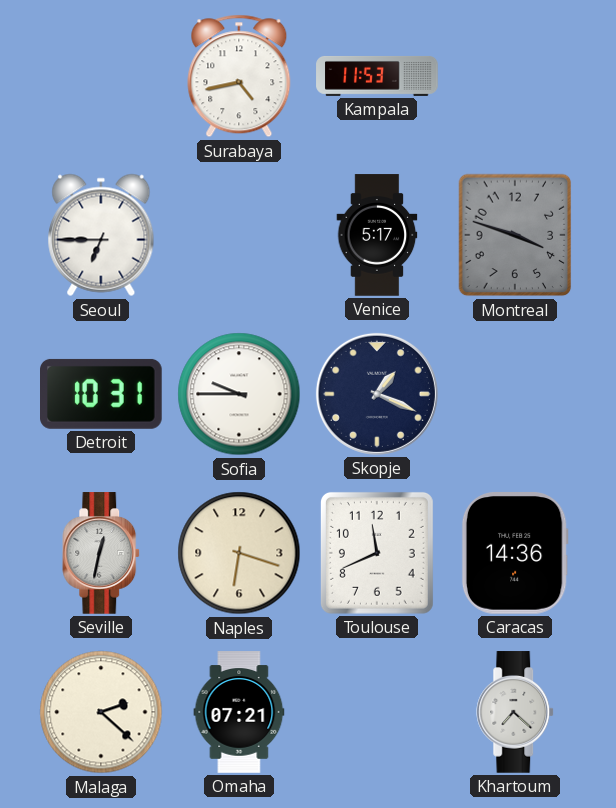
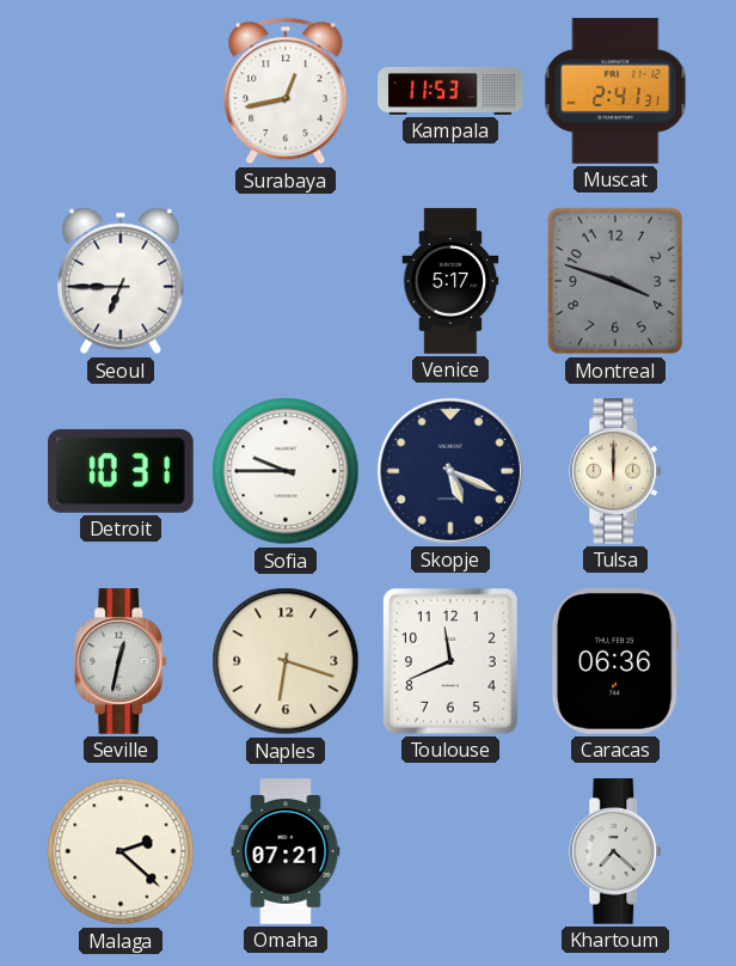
Surabaya: 4:43 -> 12:43
Muscat: none -> 2:41
Skopje: 1:19 -> 5:19
Tulsa: none -> 12:00
Caracas: 14:36 -> 06:36
